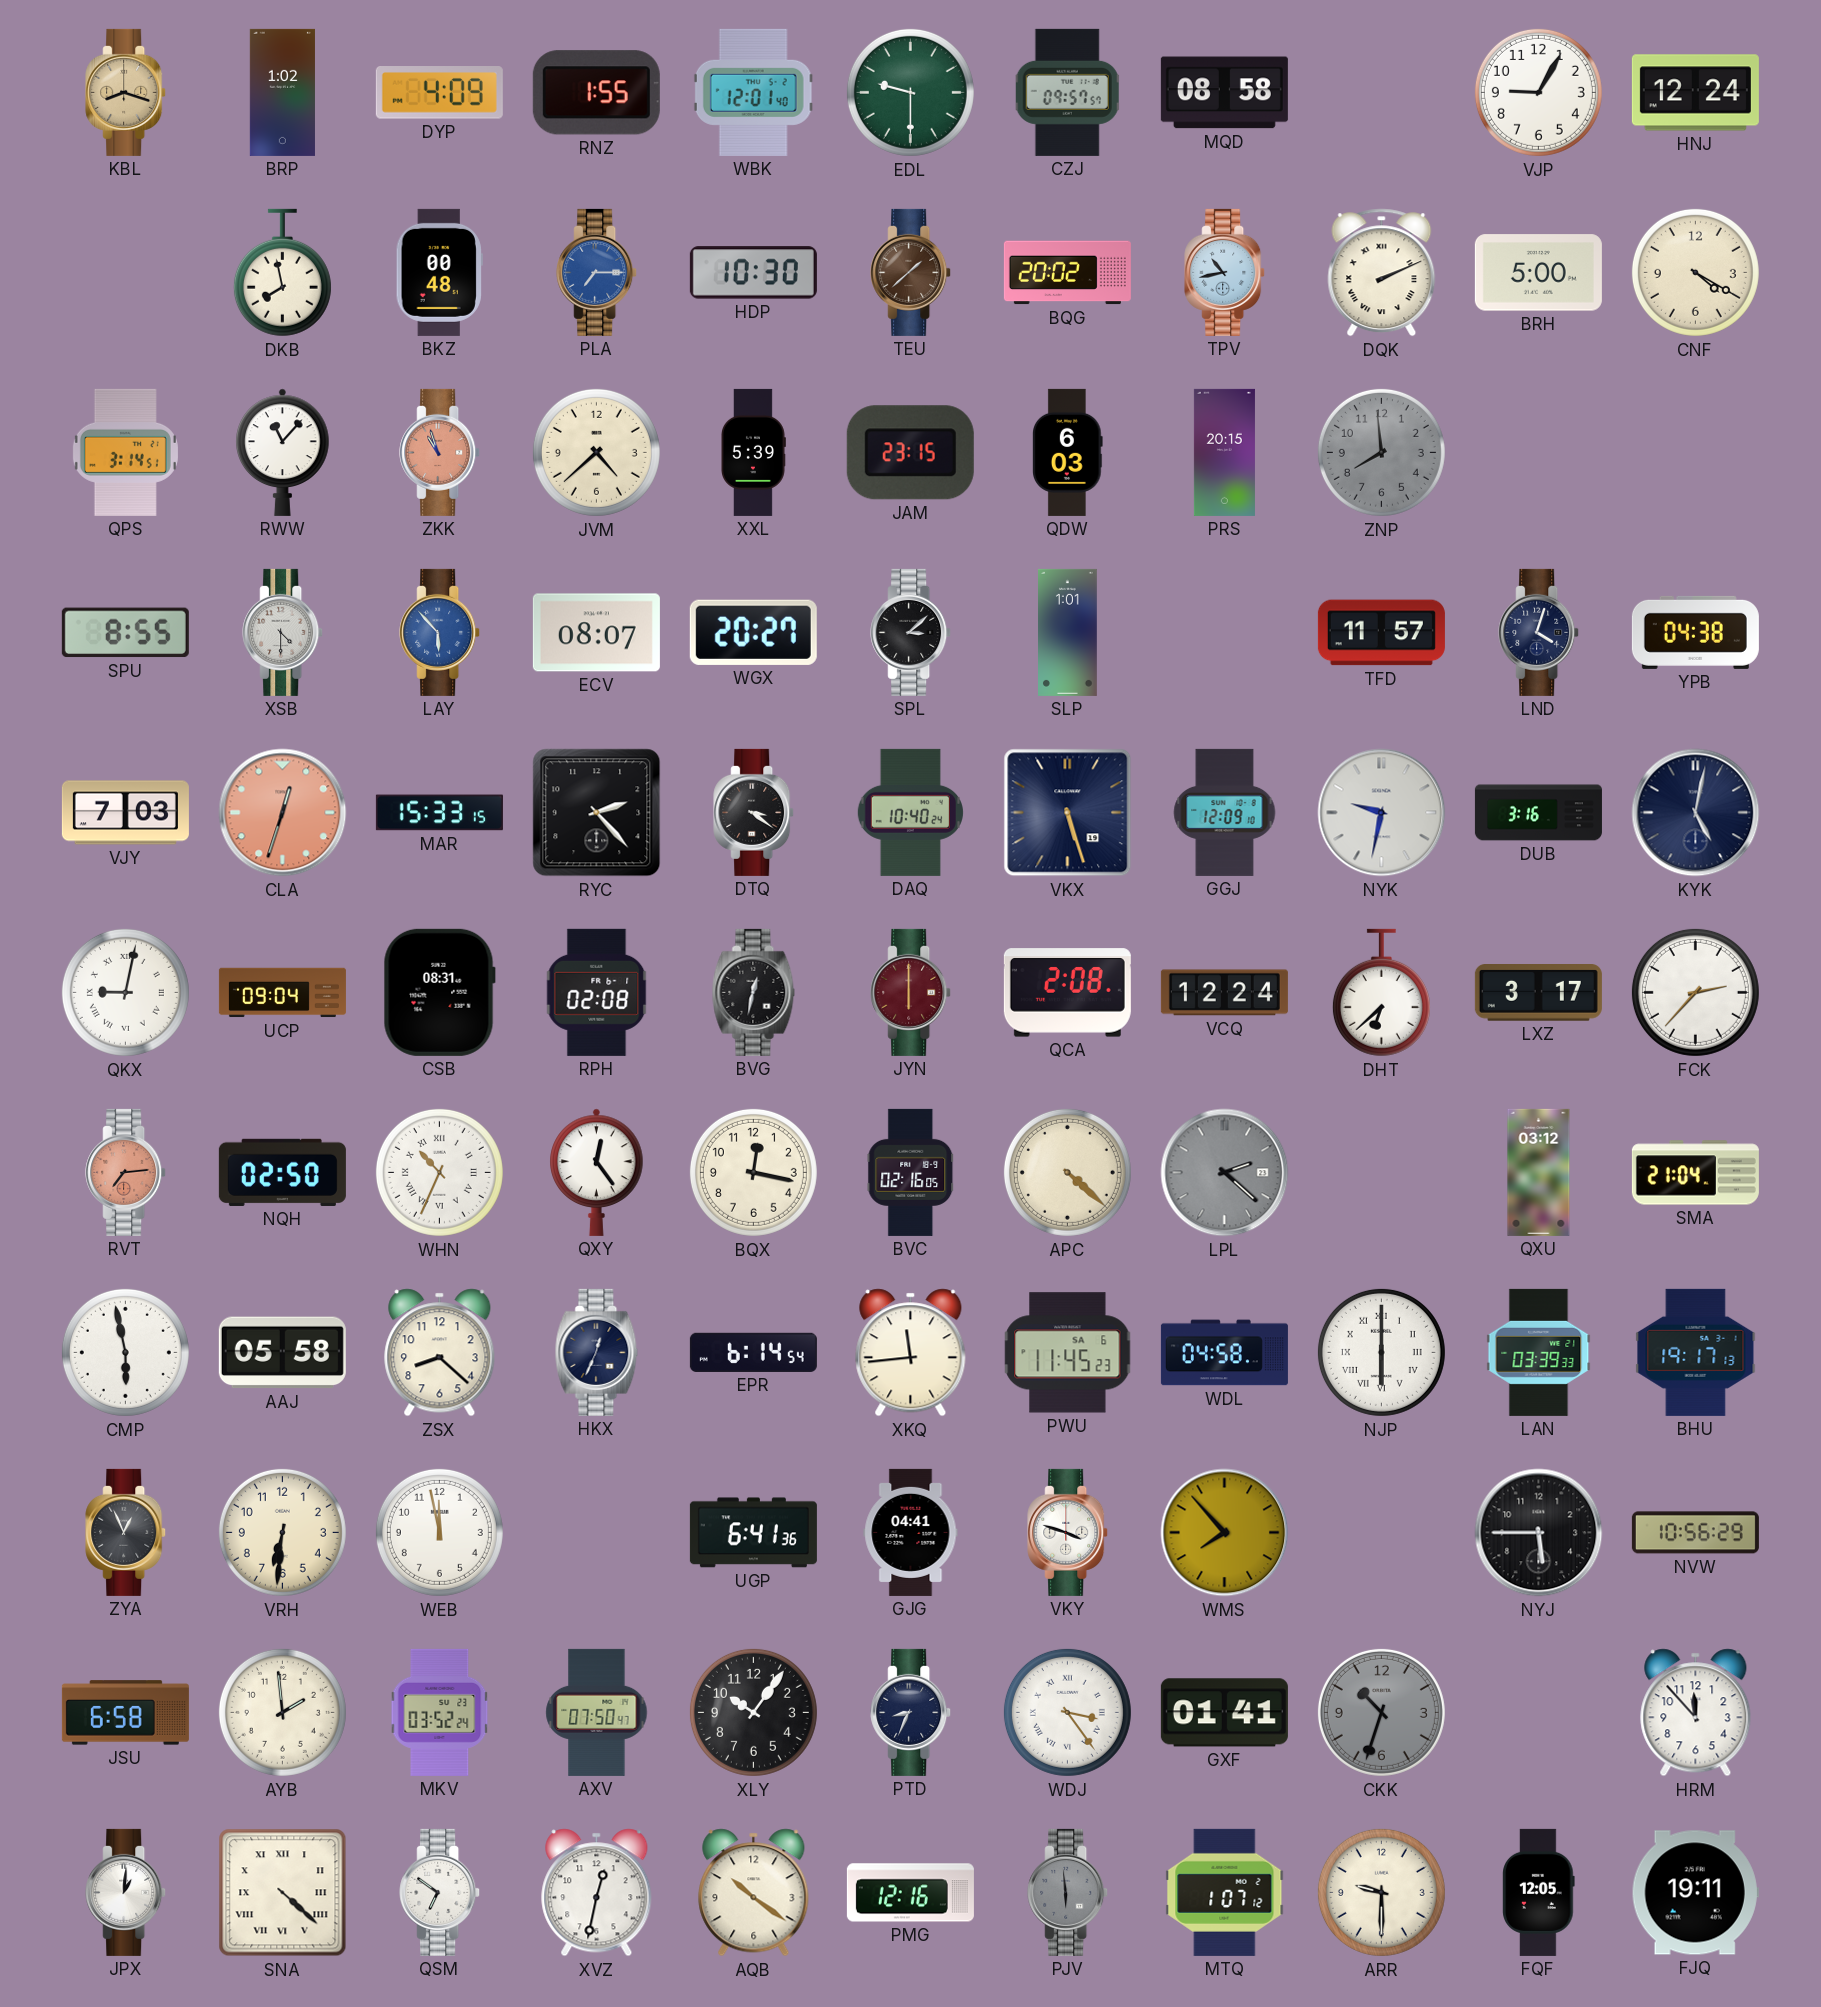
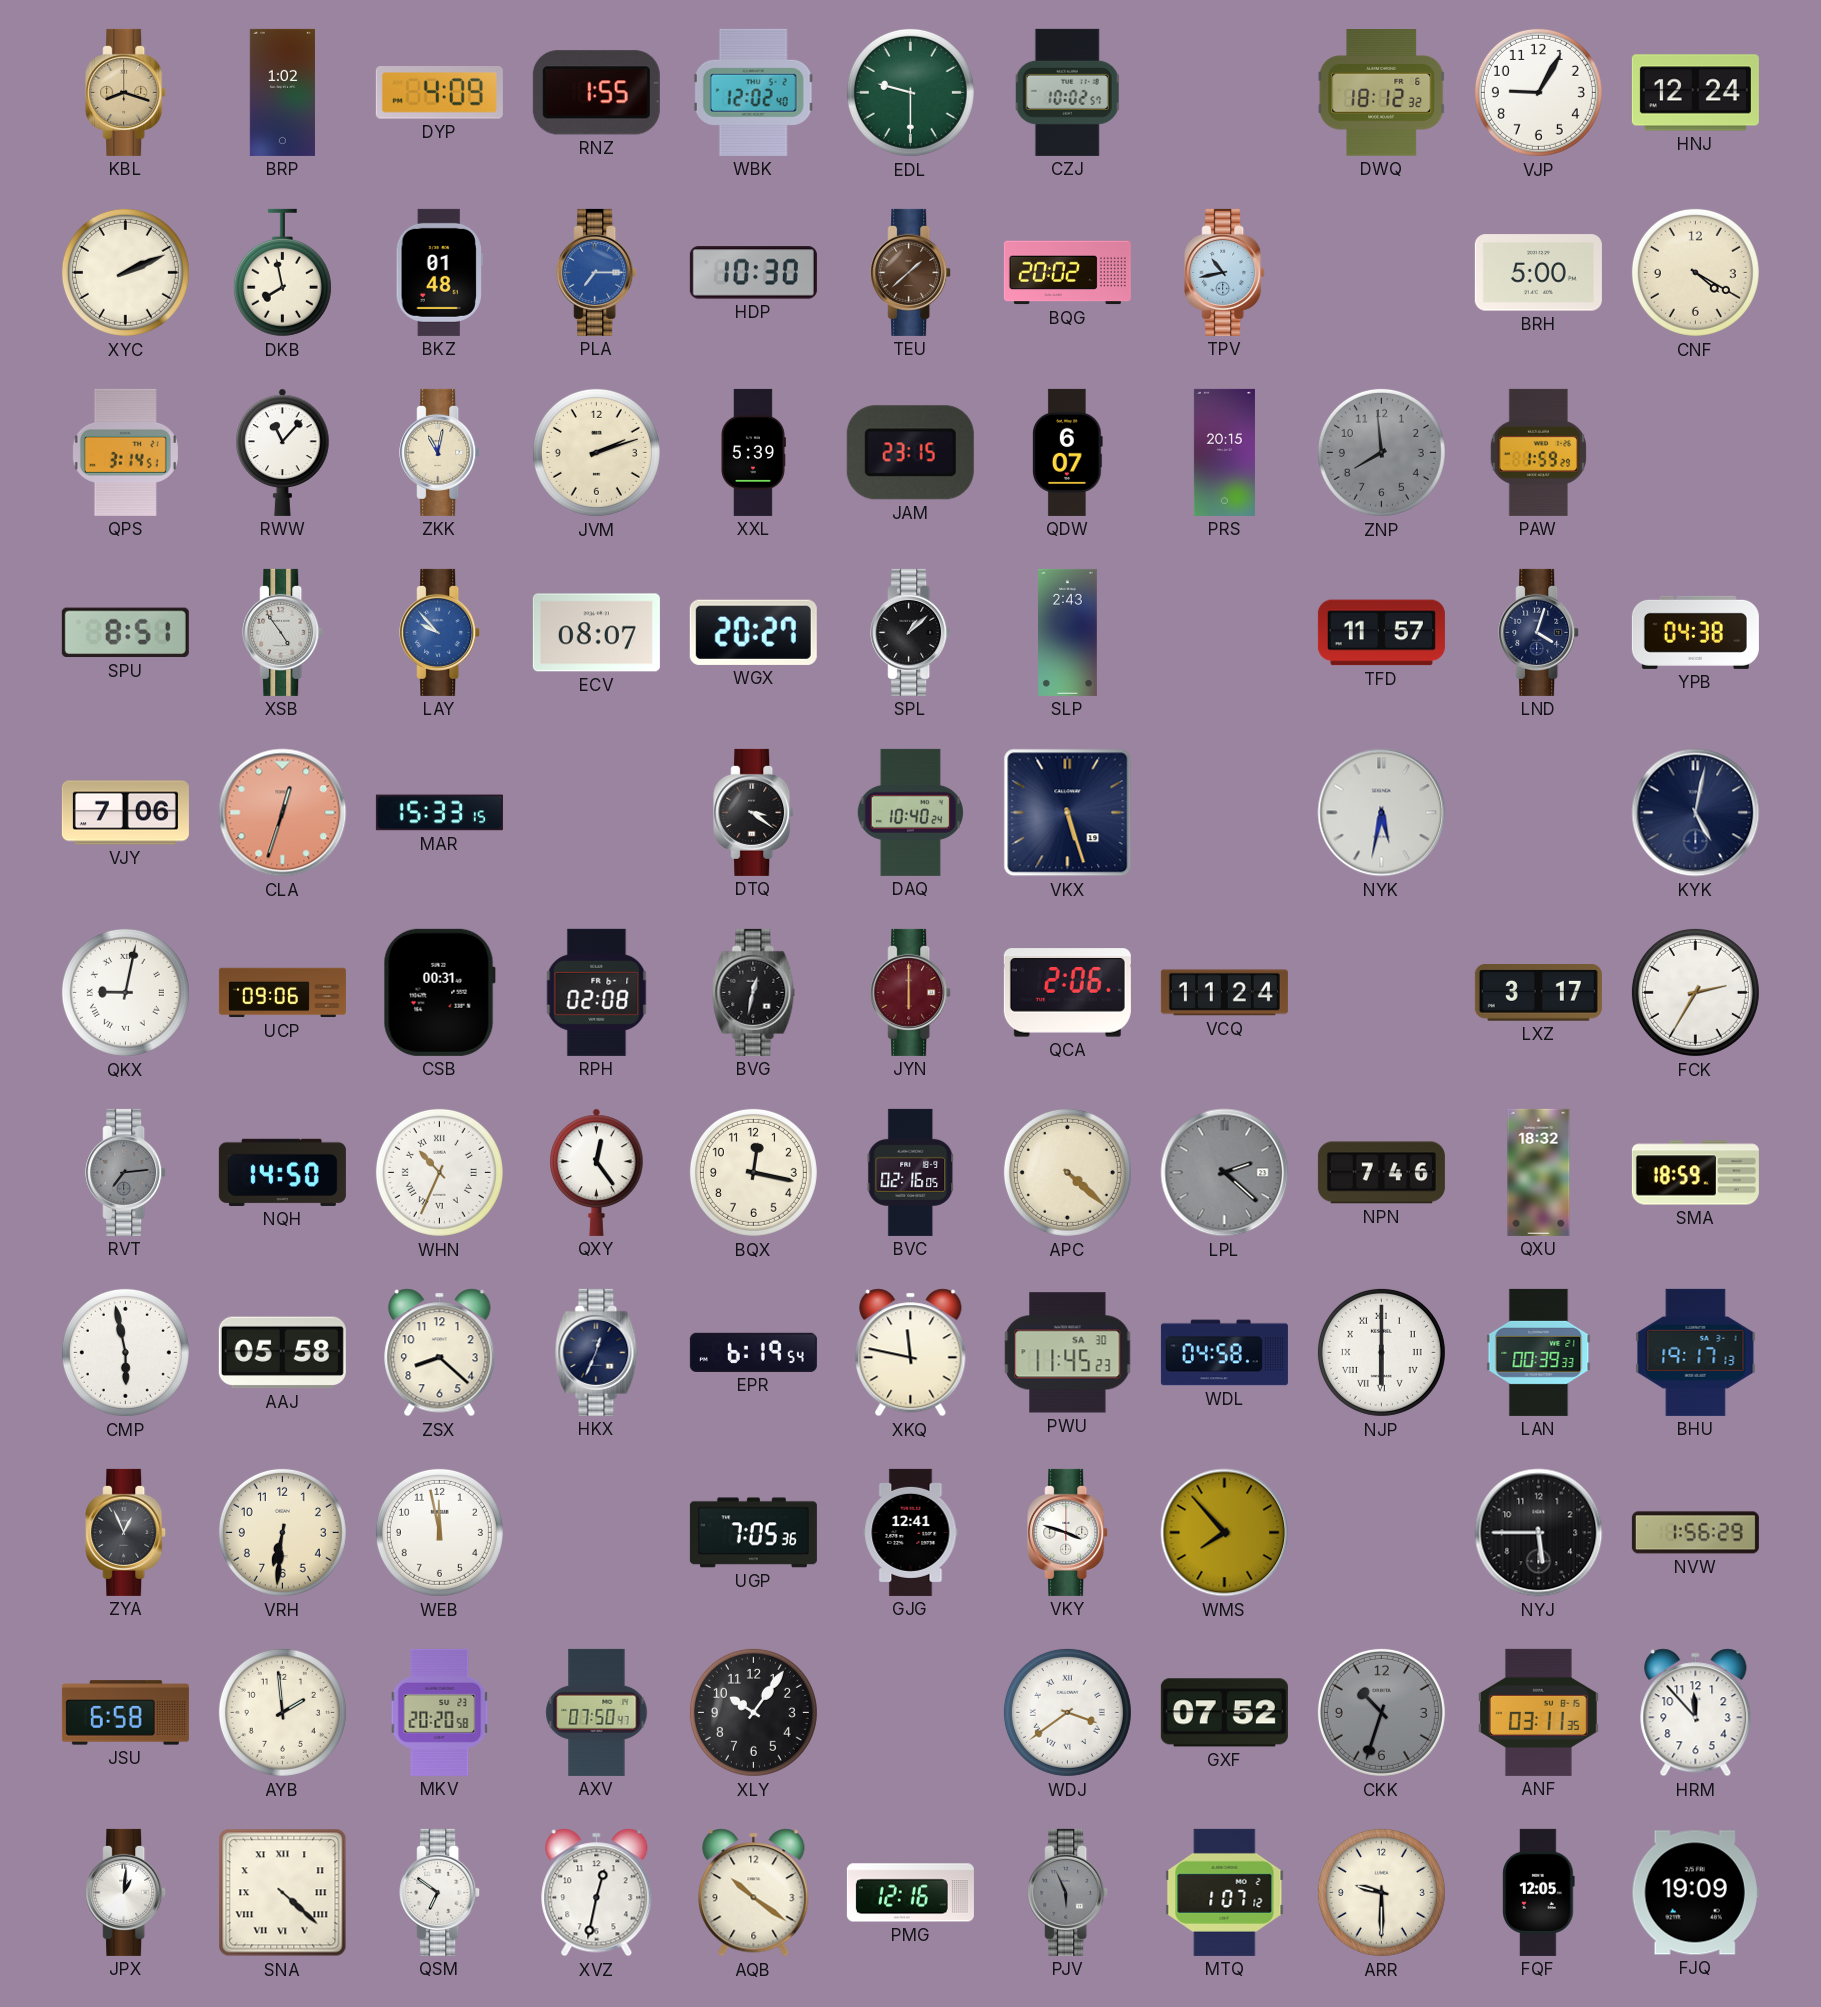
WBK: 12:01 -> 12:02
CZJ: 09:57 -> 10:02
MQD: 08:58 -> none
DWQ: none -> 18:12
XYC: none -> 2:11
BKZ: 00:48 -> 01:48
DQK: 2:11 -> none
ZKK: 10:57 -> 11:02
ZKK dial: salmon -> cream
JVM: 4:38 -> 2:12
QDW: 6:03 -> 6:07
PAW: none -> 1:59
SPU: 8:55 -> 8:51
XSB: 4:30 -> 4:54
LAY: 5:53 -> 9:53
SPL: 3:08 -> 1:08
SLP: 1:01 -> 2:43
VJY: 7:03 -> 7:06
RYC: 2:23 -> none
GGJ: 12:09 -> none
NYK: 9:32 -> 5:32
DUB: 3:16 -> none
UCP: 09:04 -> 09:06
CSB: 08:31 -> 00:31
QCA: 2:08 -> 2:06
VCQ: 12:24 -> 11:24
DHT: 6:38 -> none
FCK: 2:37 -> 2:35
RVT dial: salmon -> grey
NQH: 02:50 -> 14:50
NPN: none -> 7:46
QXU: 03:12 -> 18:32
SMA: 21:04 -> 18:59
EPR: 6:14 -> 6:19
XKQ: 11:44 -> 11:47
PWU date: SA 6 -> SA 30
LAN: 03:39 -> 00:39
UGP: 6:41 -> 7:05
GJG: 04:41 -> 12:41
NVW: 10:56 -> 1:56
MKV: 03:52 -> 20:20
PTD: 8:34 -> none
WDJ: 3:24 -> 3:39
GXF: 01:41 -> 07:52
ANF: none -> 03:11
PJV: 5:59 -> 5:56
FJQ: 19:11 -> 19:09
